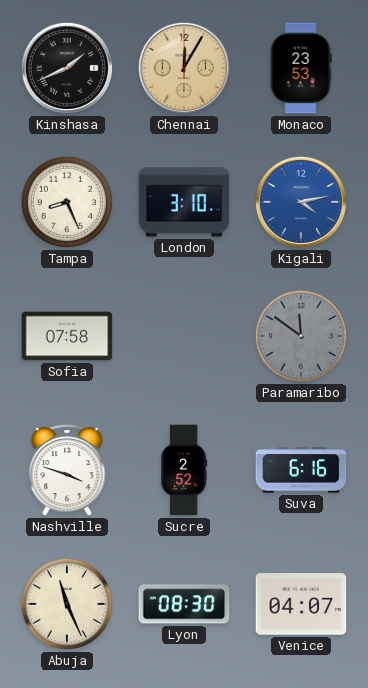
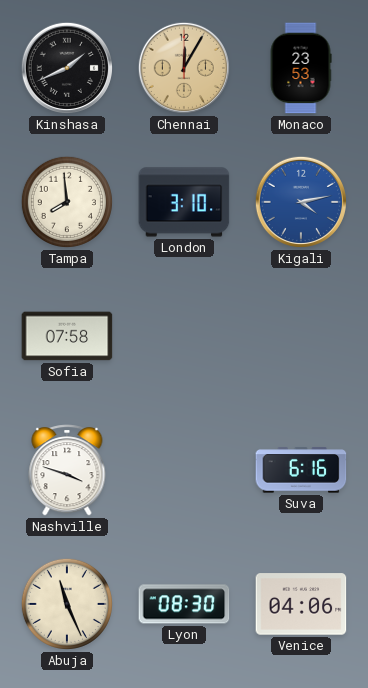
Tampa: 8:26 -> 7:59
Paramaribo: 11:51 -> none
Sucre: 2:52 -> none
Venice: 04:07 -> 04:06
